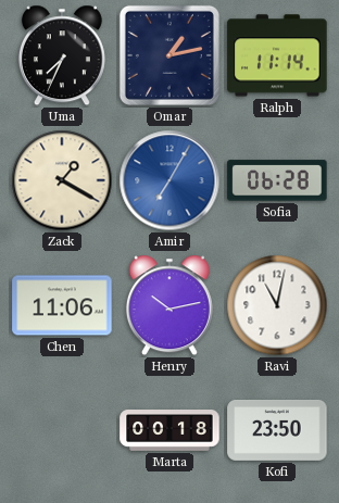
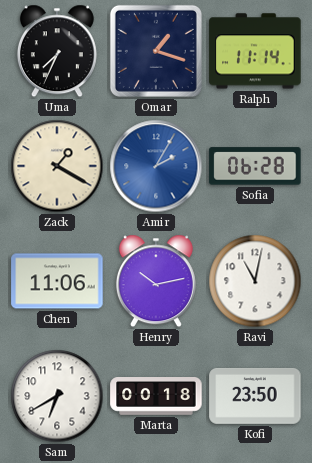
Omar: 1:13 -> 1:18
Amir: 7:05 -> 2:05
Sam: none -> 6:40
